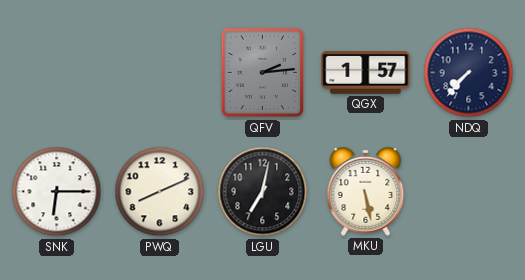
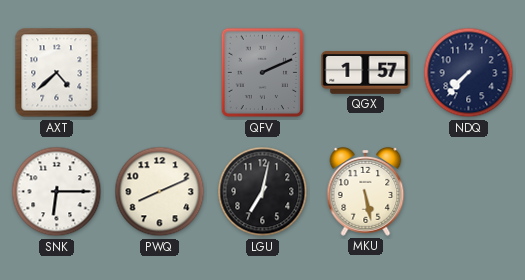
AXT: none -> 4:38
QFV: 2:14 -> 2:11
